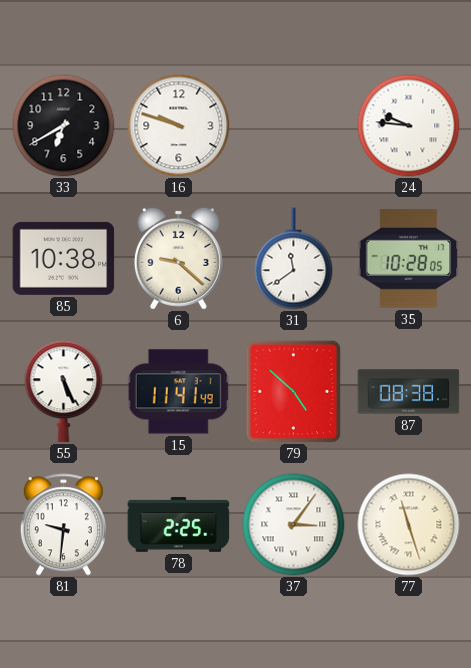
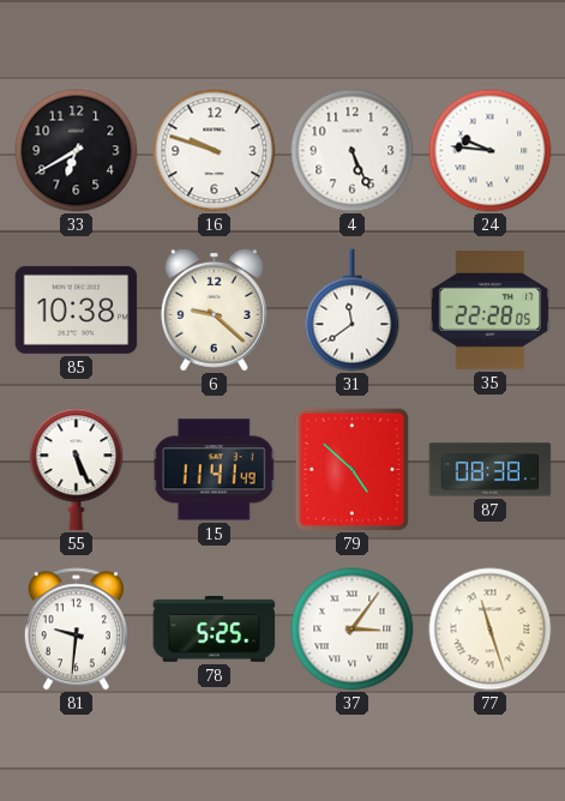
4: none -> 5:26
35: 10:28 -> 22:28
78: 2:25 -> 5:25
